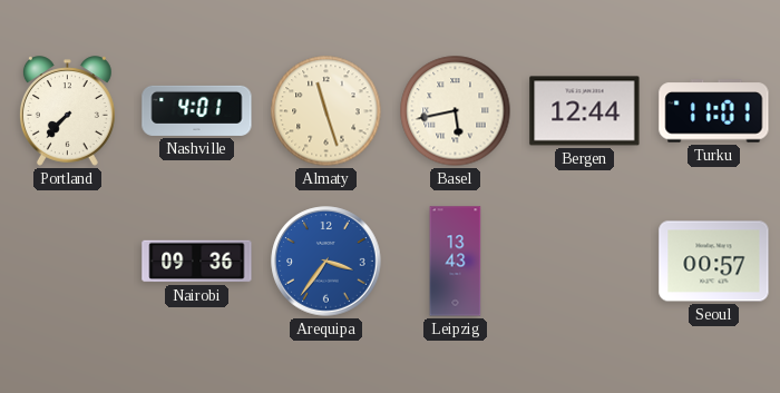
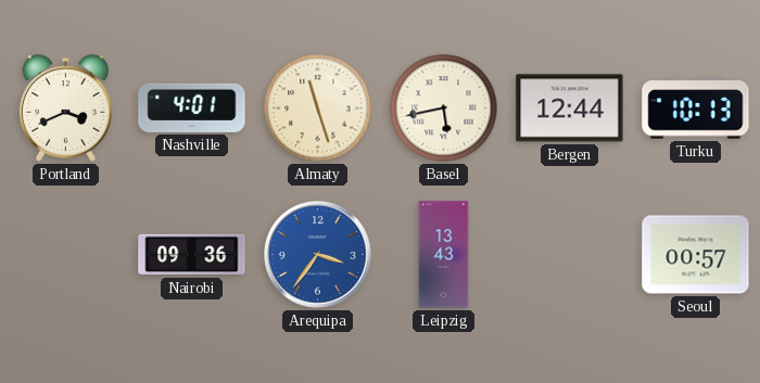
Portland: 7:37 -> 3:41
Turku: 11:01 -> 10:13
